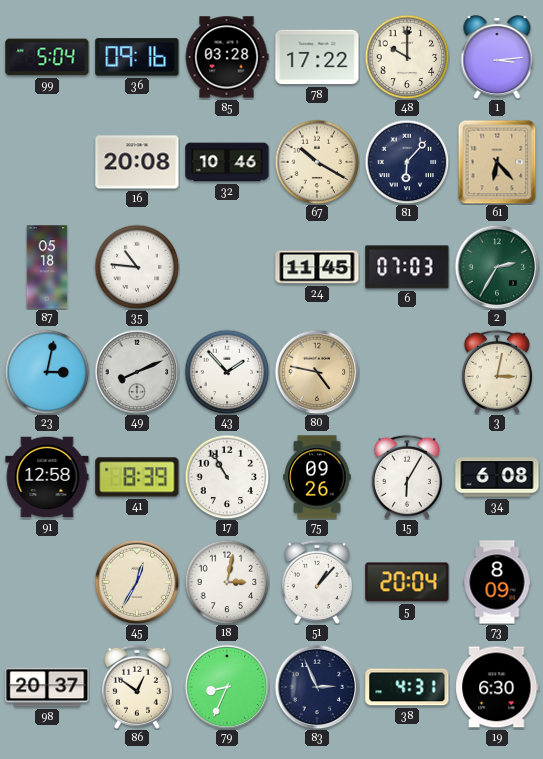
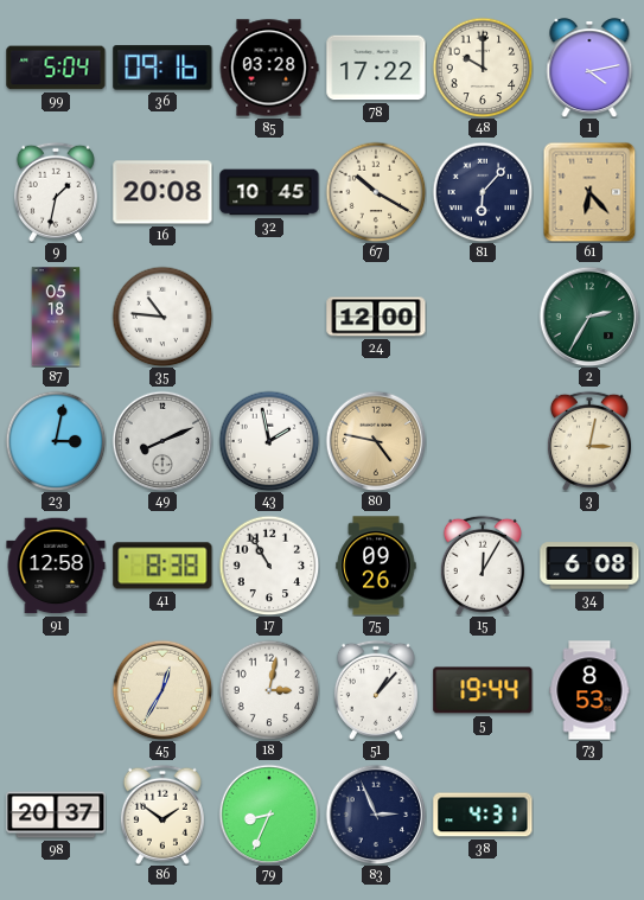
1: 3:14 -> 4:13
9: none -> 1:32
32: 10:46 -> 10:45
24: 11:45 -> 12:00
6: 07:03 -> none
43: 1:53 -> 1:58
41: 8:39 -> 8:38
15: 6:05 -> 12:05
5: 20:04 -> 19:44
73: 8:09 -> 8:53
86: 12:51 -> 1:51
19: 6:30 -> none
